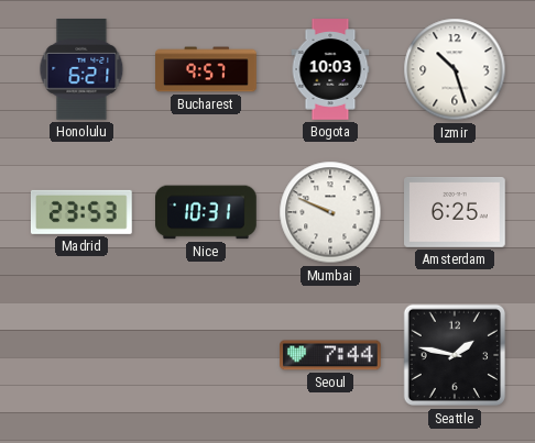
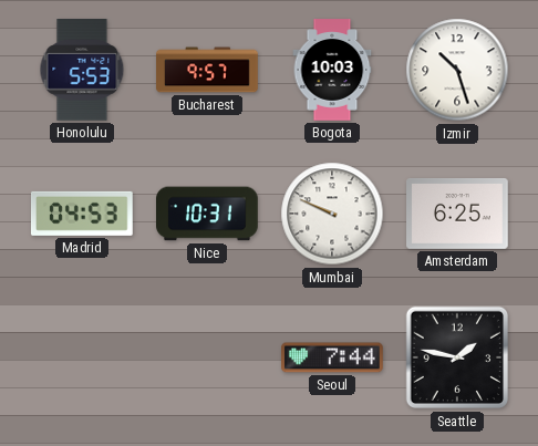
Honolulu: 6:21 -> 5:53
Madrid: 23:53 -> 04:53
